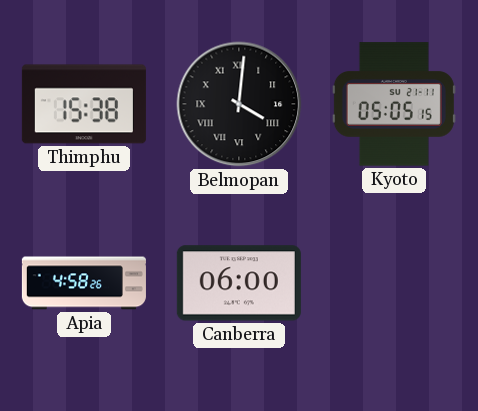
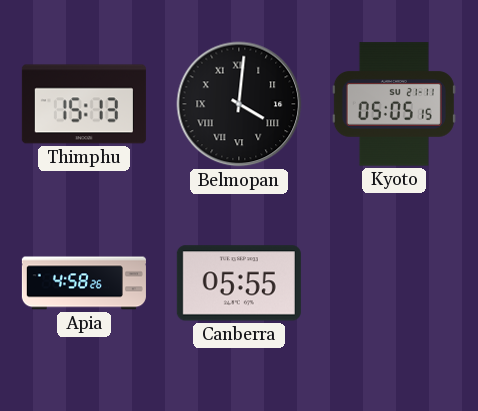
Thimphu: 15:38 -> 15:13
Canberra: 06:00 -> 05:55
